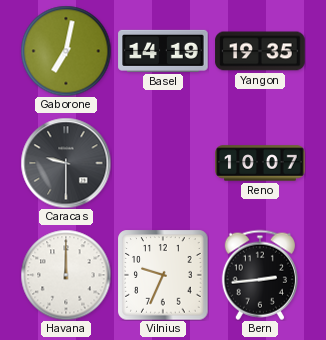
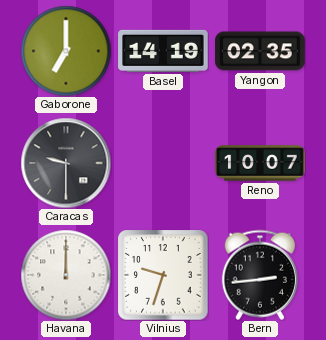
Gaborone: 7:02 -> 7:00
Yangon: 19:35 -> 02:35
Vilnius: 9:34 -> 9:33
